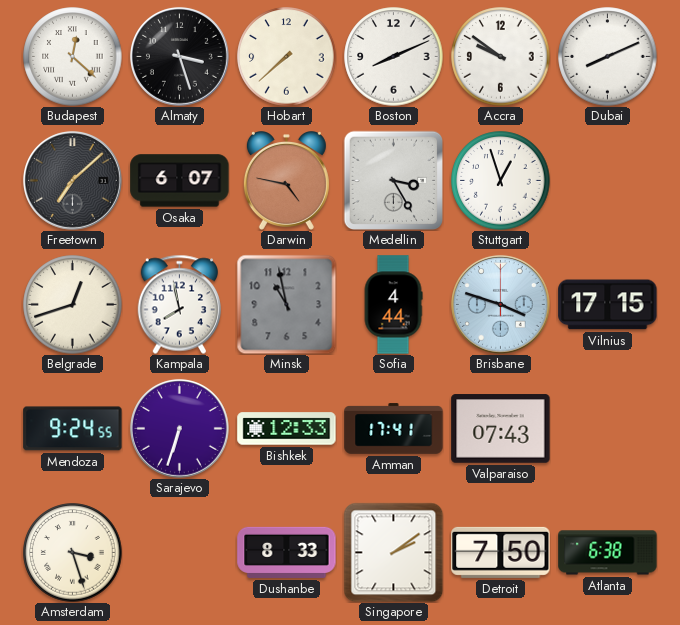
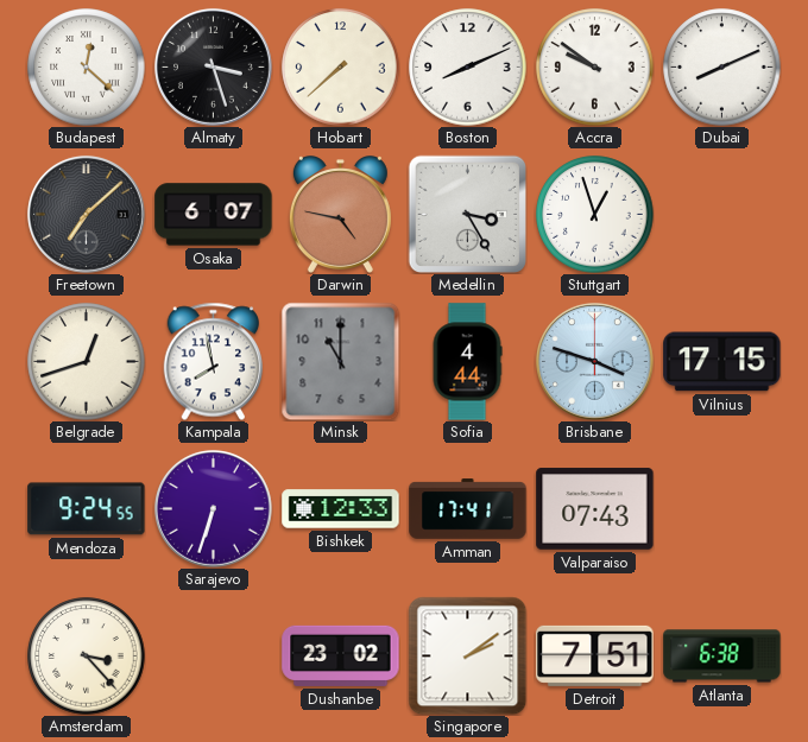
Minsk: 10:58 -> 11:00
Amsterdam: 3:27 -> 3:23
Dushanbe: 8:33 -> 23:02
Detroit: 7:50 -> 7:51
